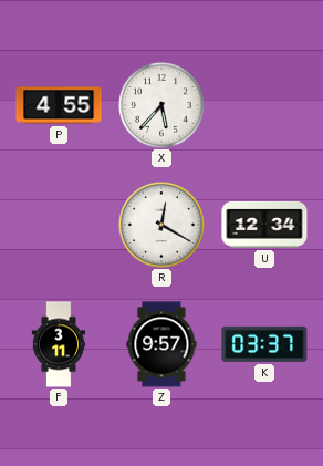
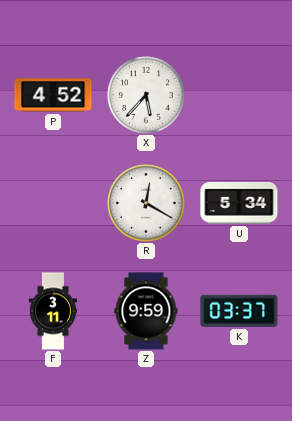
P: 4:55 -> 4:52
U: 12:34 -> 5:34
Z: 9:57 -> 9:59
